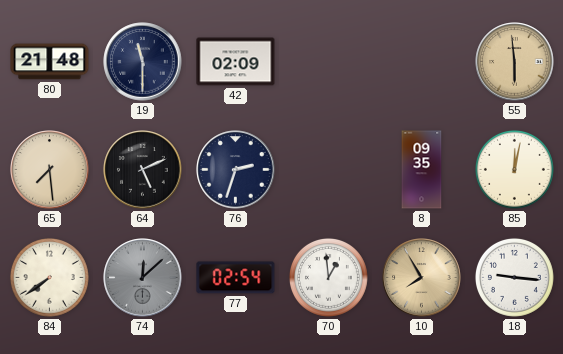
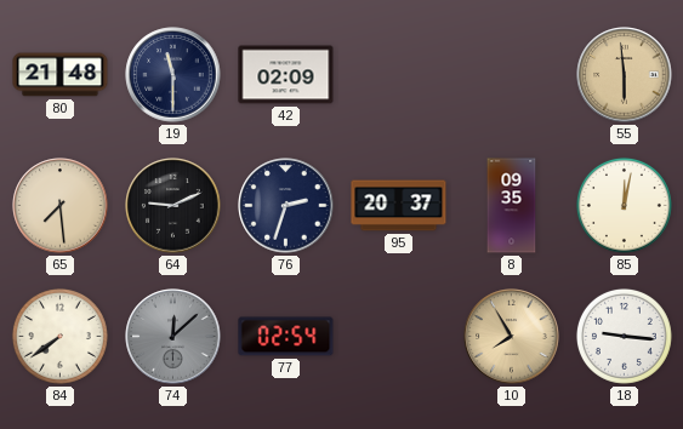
64: 5:11 -> 9:11
95: none -> 20:37
70: 12:59 -> none
